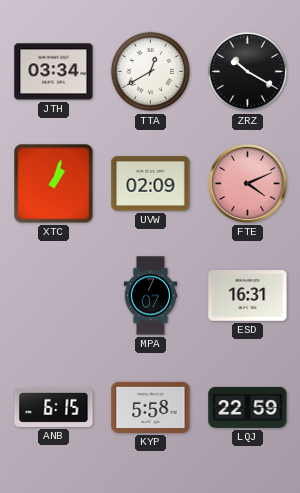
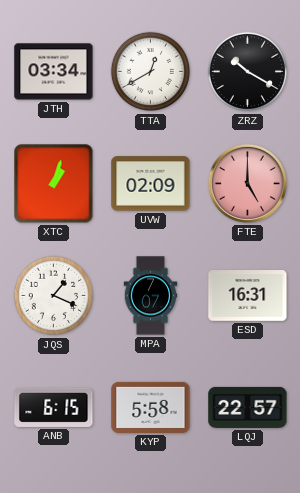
FTE: 4:11 -> 5:00
JQS: none -> 1:19
LQJ: 22:59 -> 22:57
